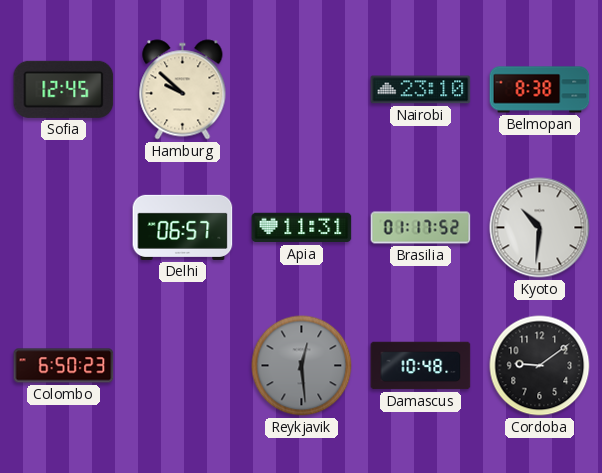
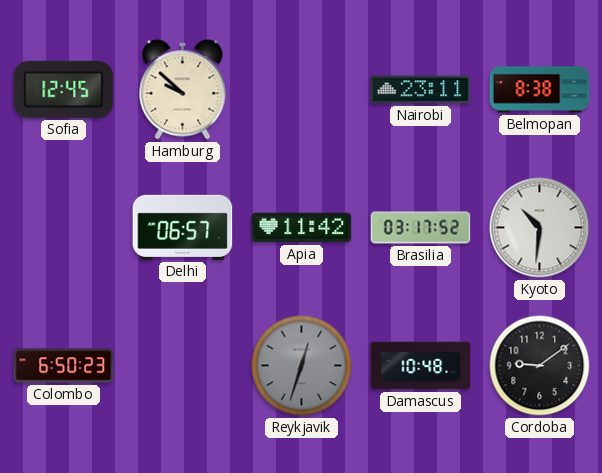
Nairobi: 23:10 -> 23:11
Apia: 11:31 -> 11:42
Brasilia: 01:17 -> 03:17
Reykjavik: 12:29 -> 12:33
